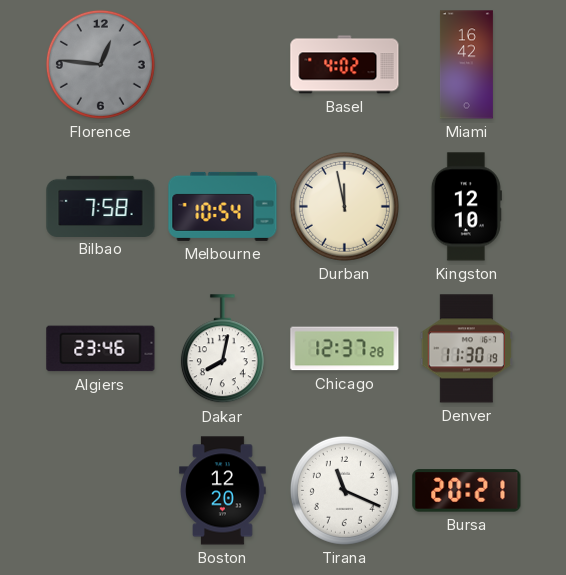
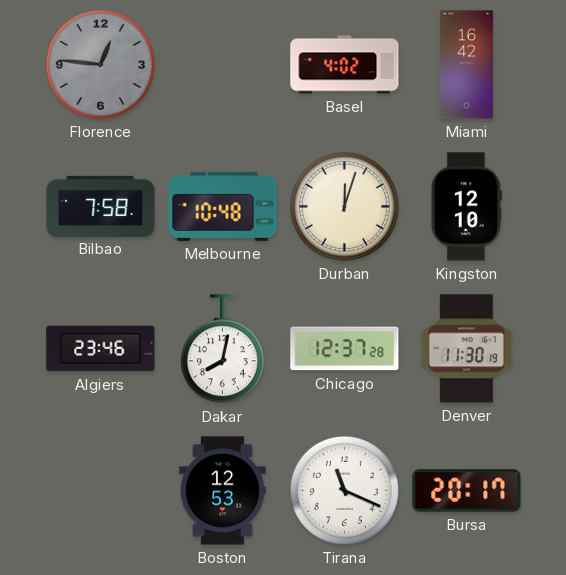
Melbourne: 10:54 -> 10:48
Durban: 11:58 -> 12:03
Boston: 12:20 -> 12:53
Bursa: 20:21 -> 20:17
